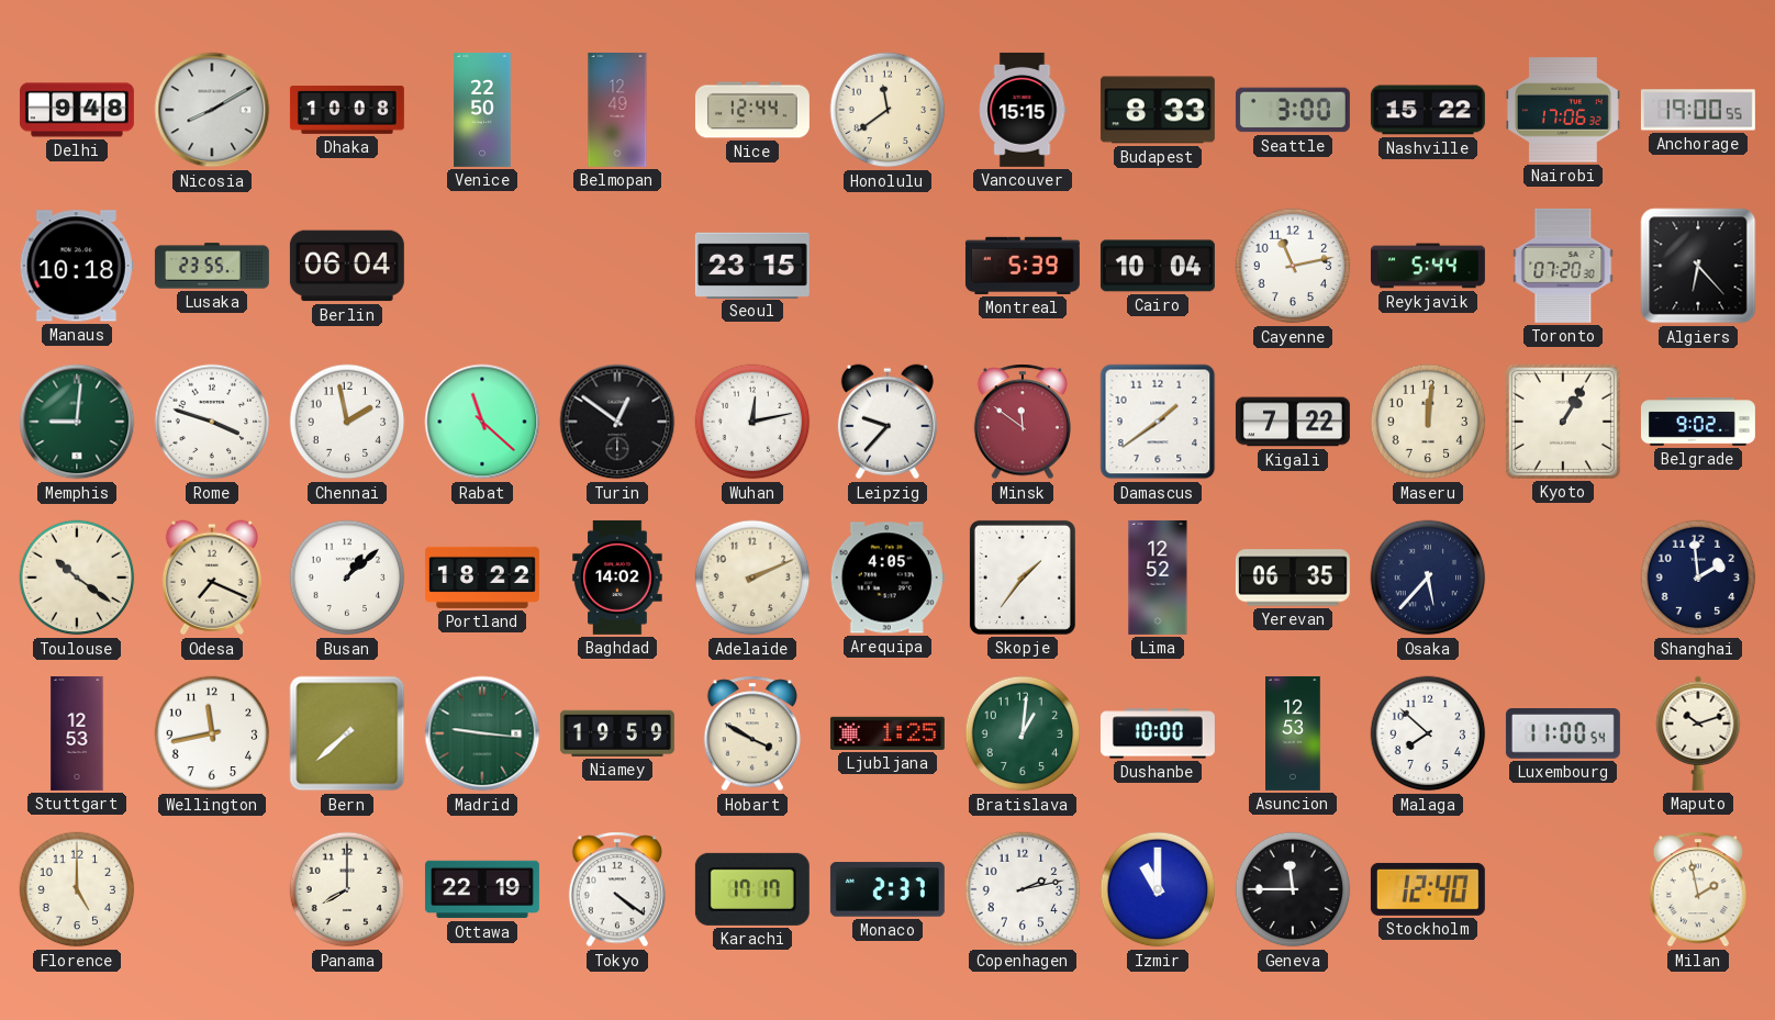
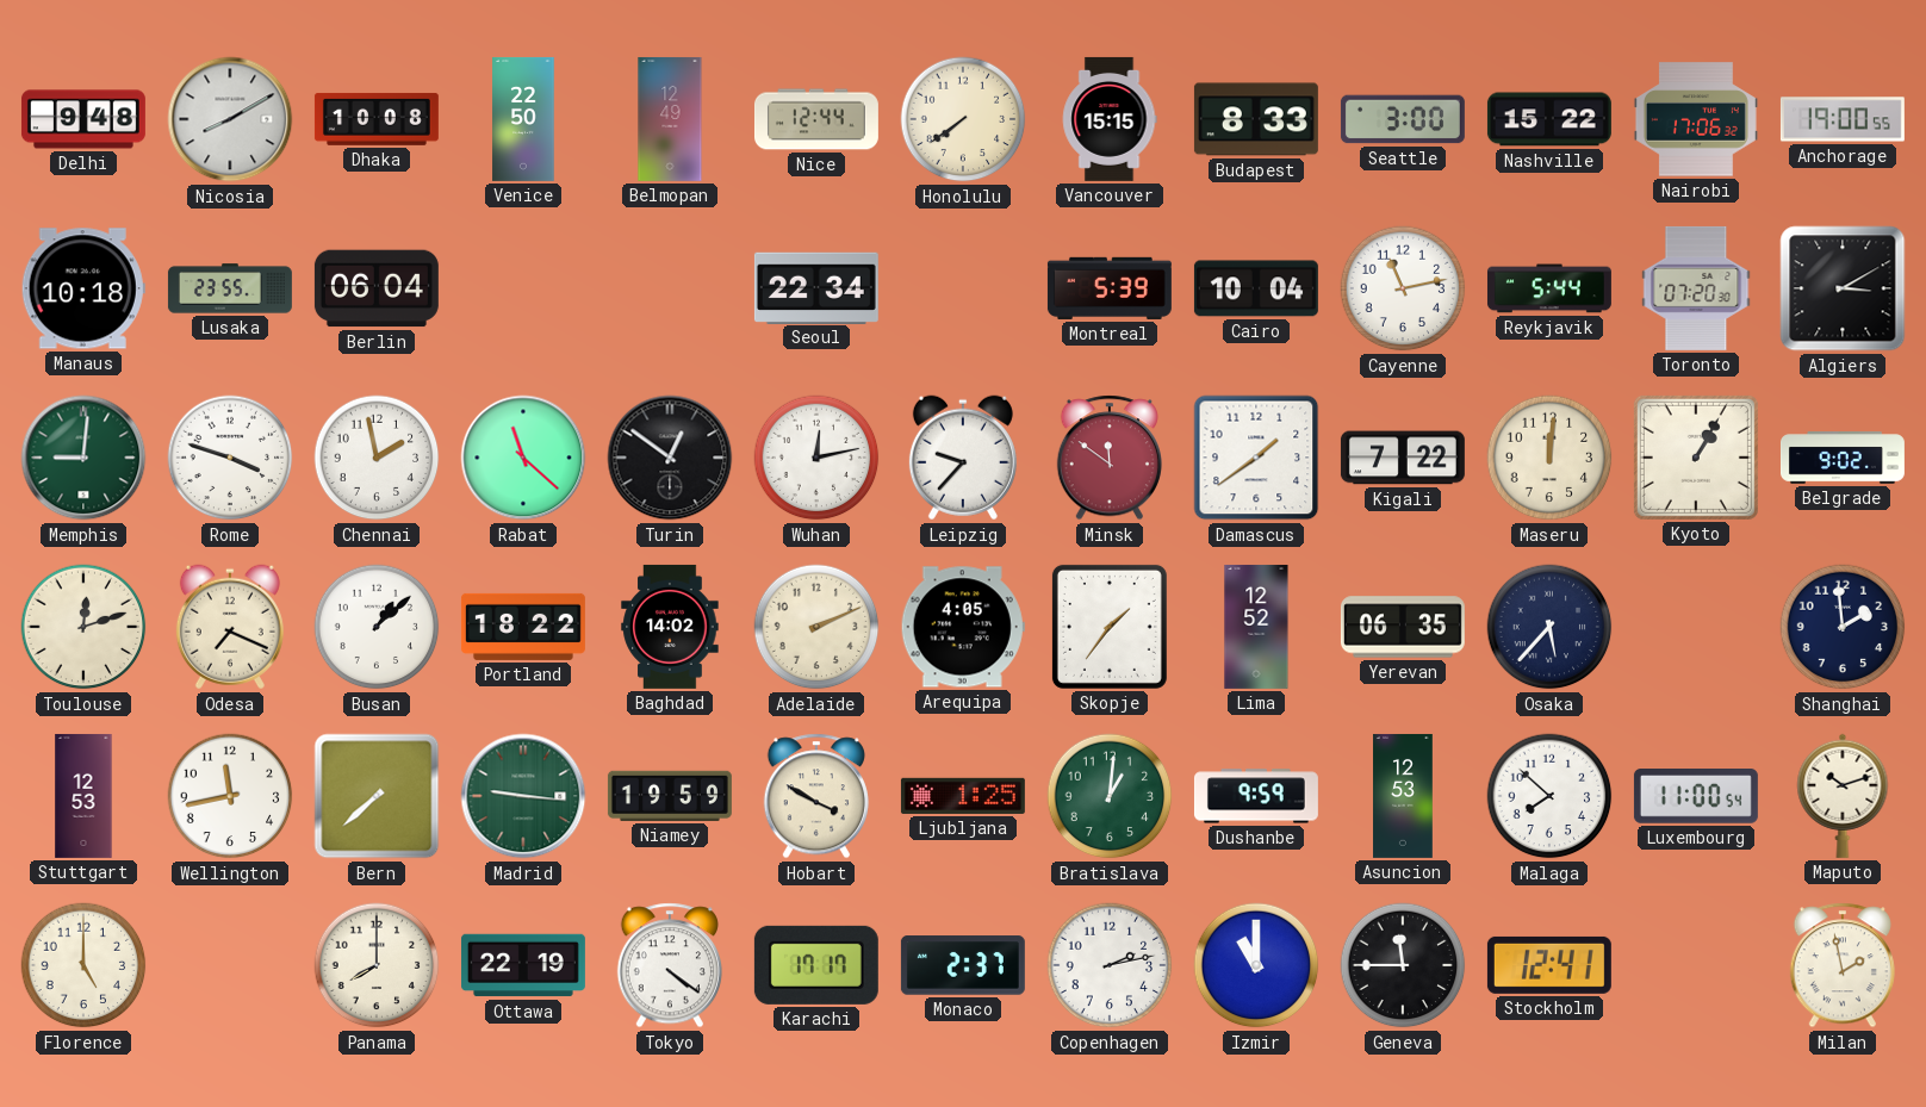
Honolulu: 11:39 -> 7:39
Seoul: 23:15 -> 22:34
Algiers: 6:23 -> 3:10
Toulouse: 10:21 -> 12:12
Dushanbe: 10:00 -> 9:59
Stockholm: 12:40 -> 12:41
